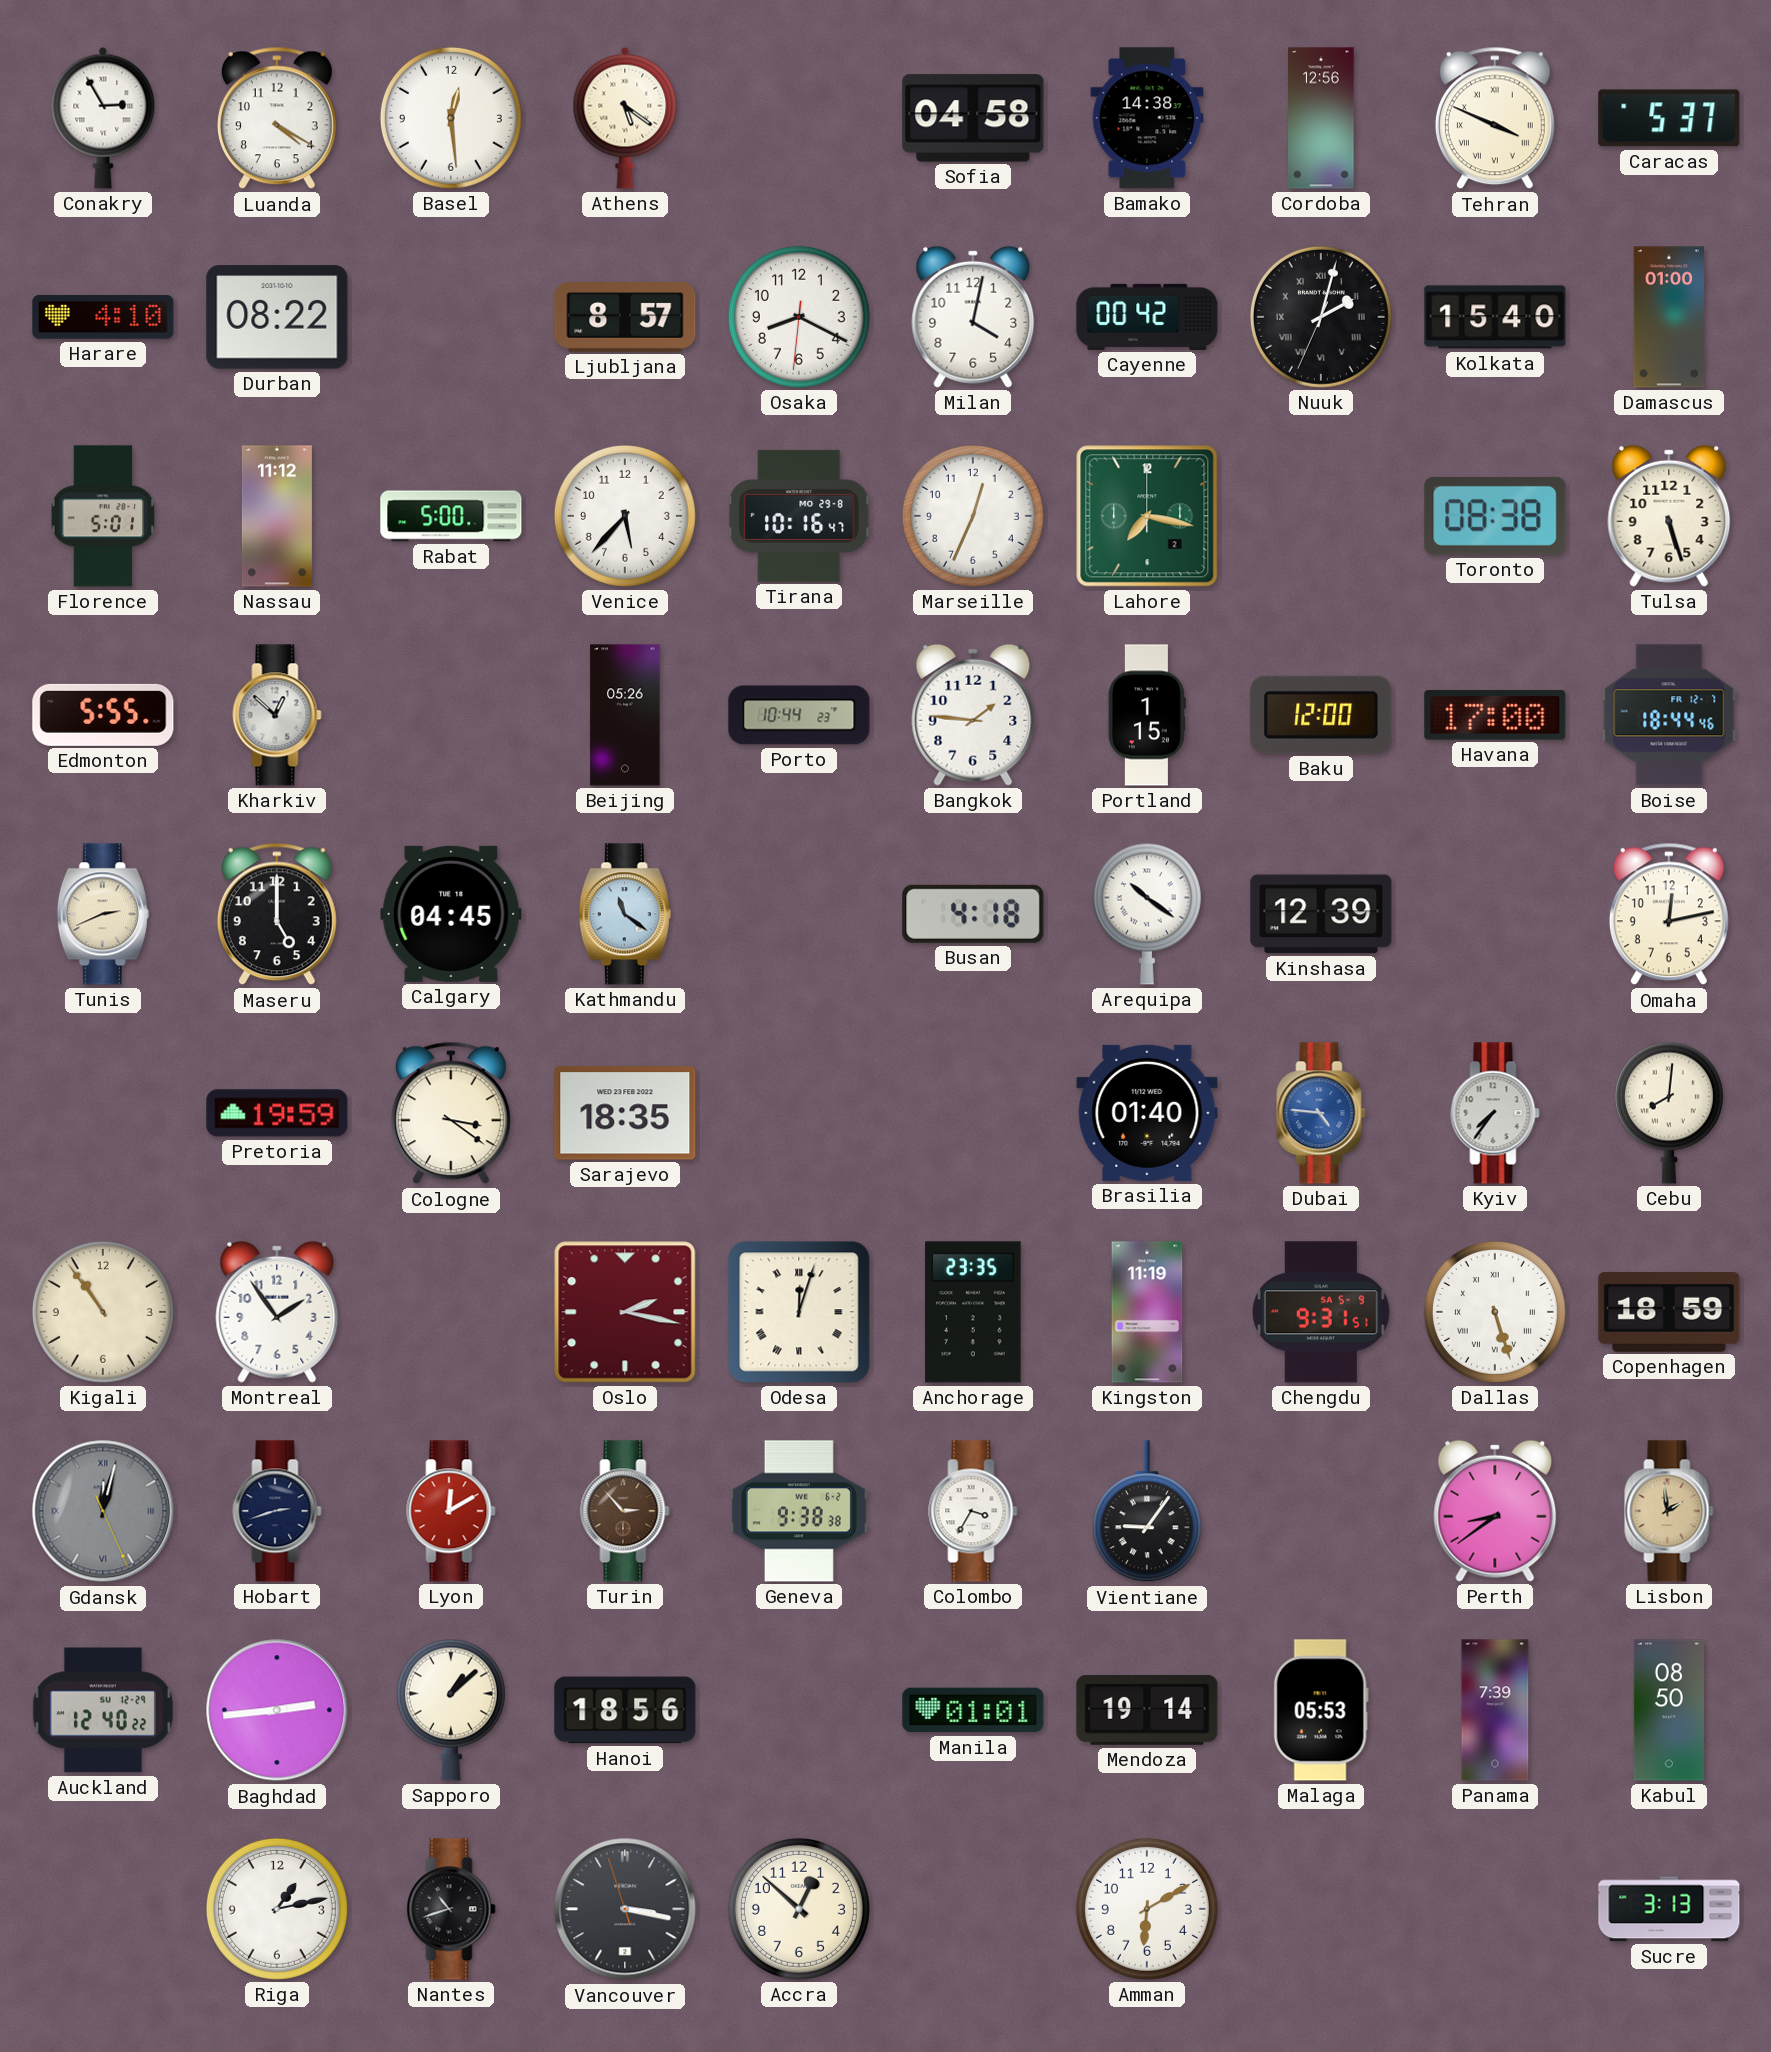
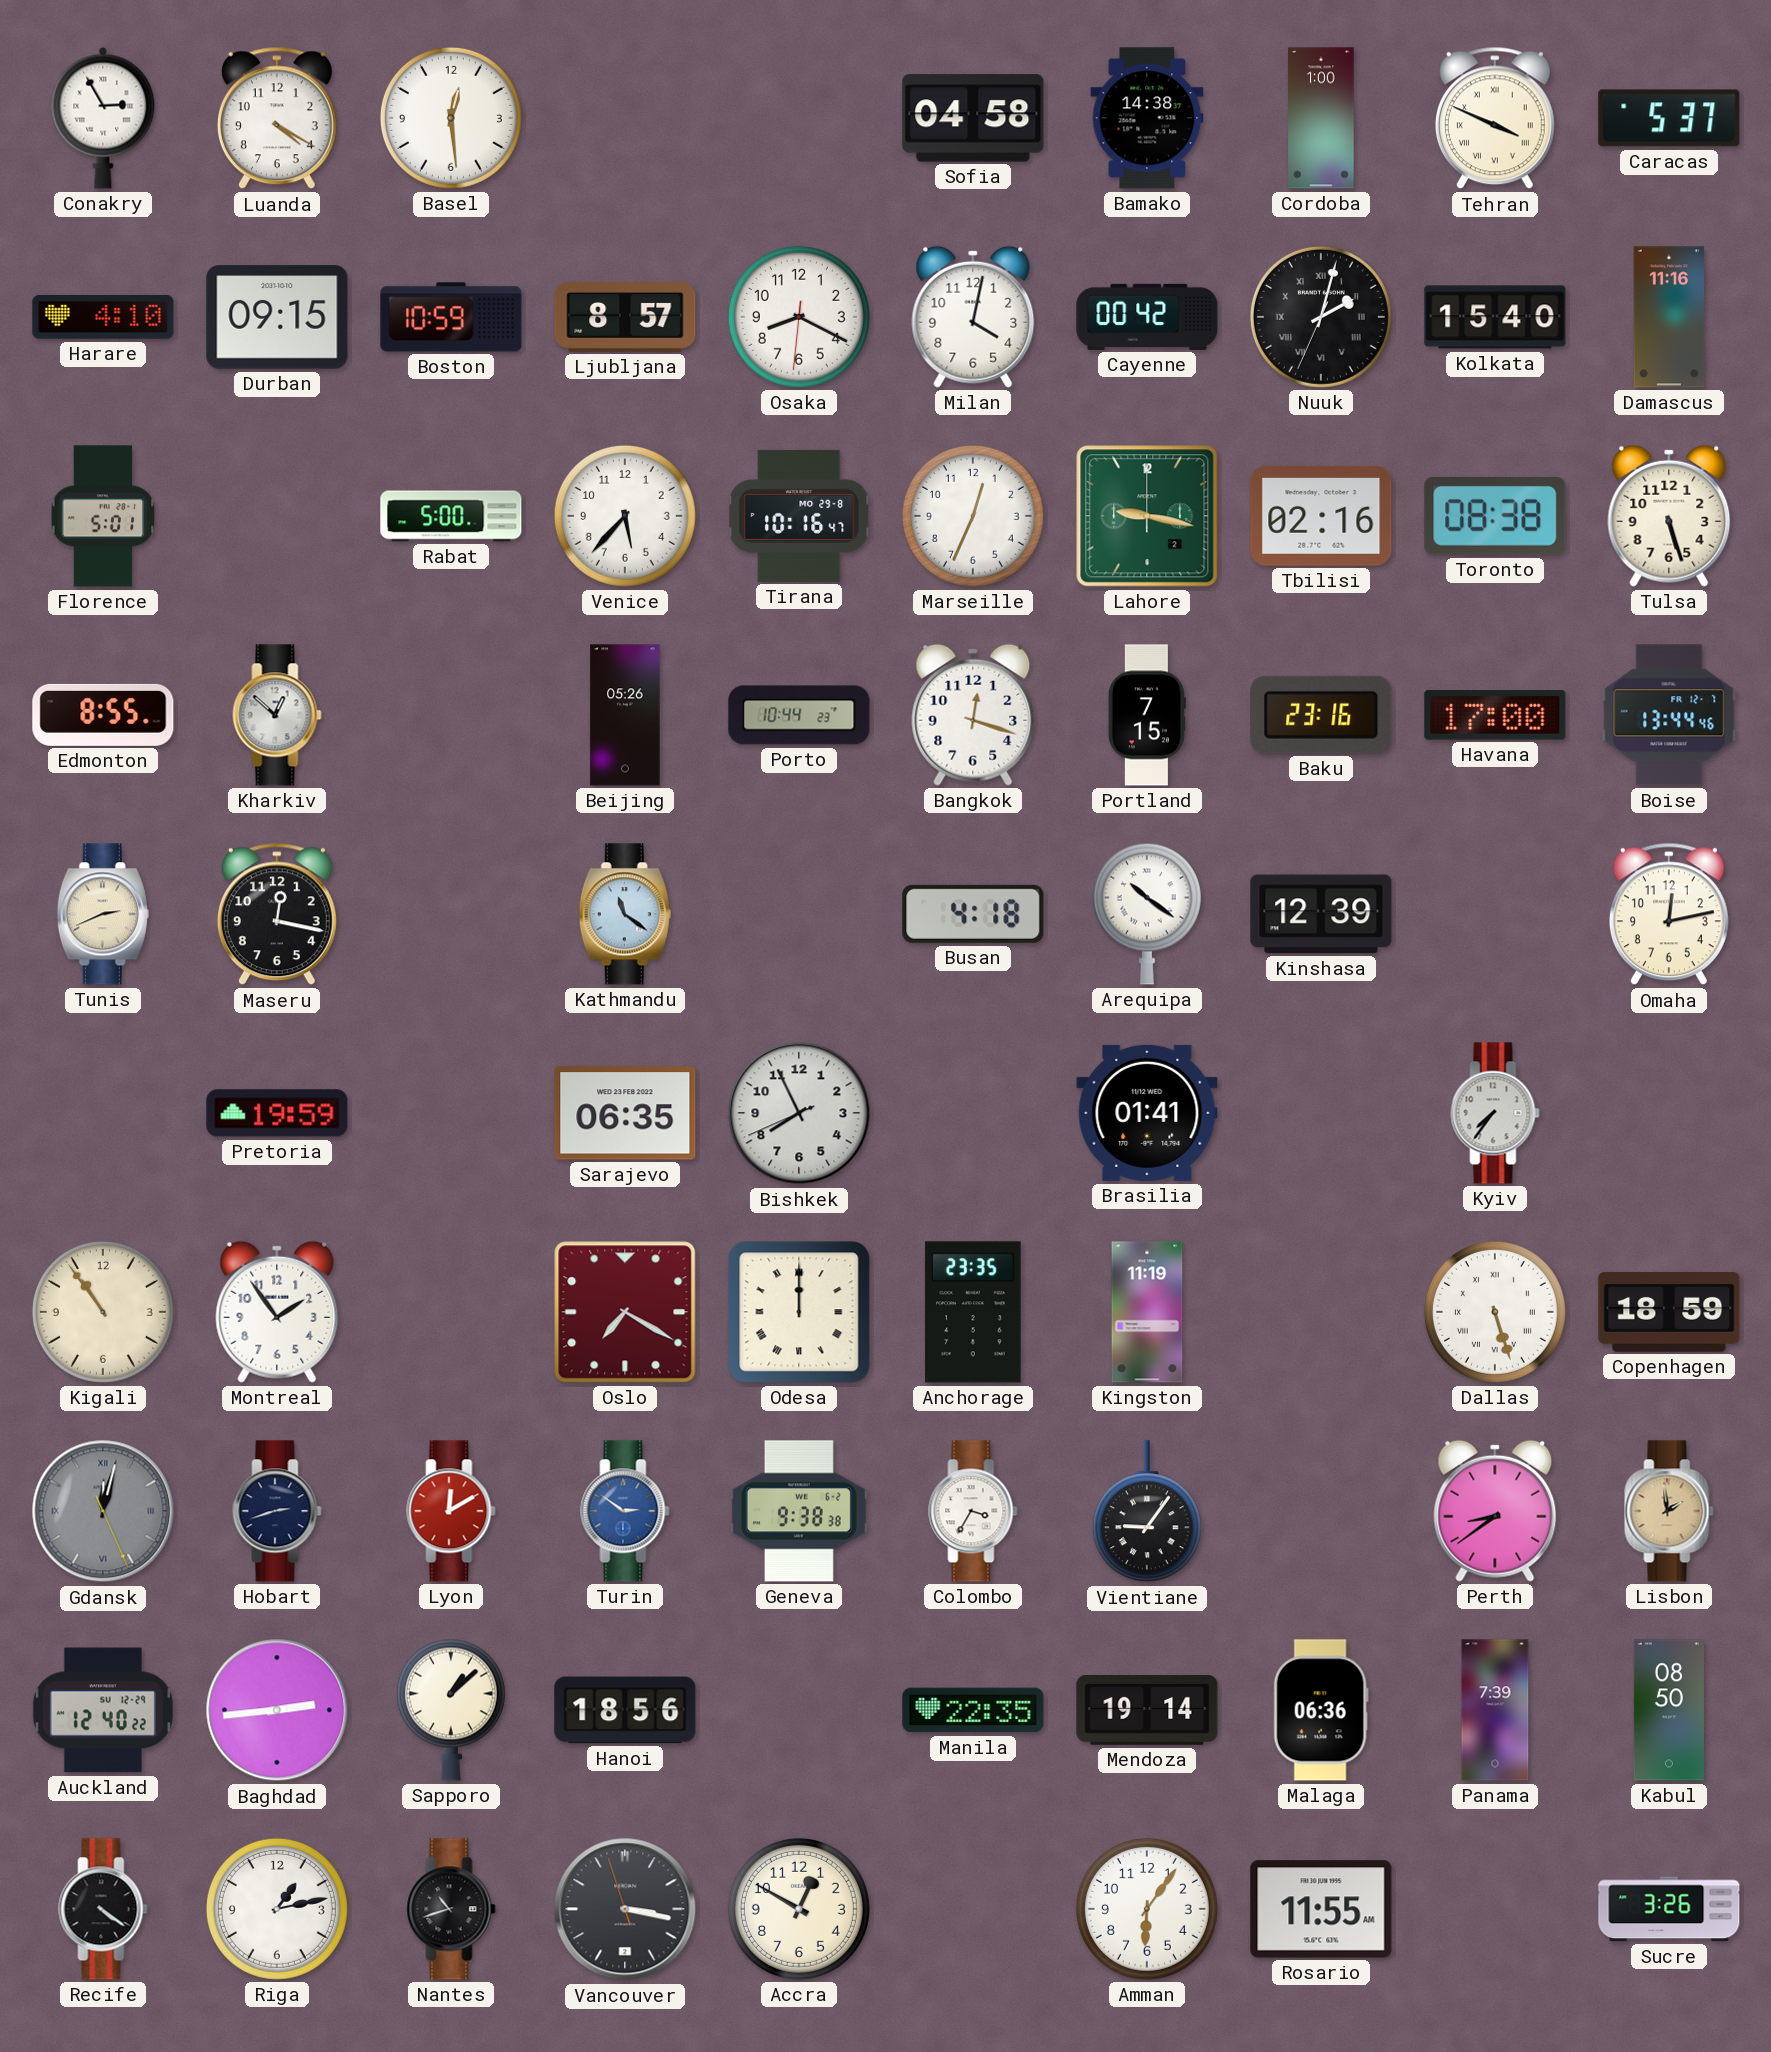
Athens: 5:21 -> none
Cordoba: 12:56 -> 1:00
Durban: 08:22 -> 09:15
Boston: none -> 10:59
Damascus: 01:00 -> 11:16
Nassau: 11:12 -> none
Lahore: 7:17 -> 9:17
Tbilisi: none -> 02:16
Edmonton: 5:55 -> 8:55
Bangkok: 1:46 -> 12:18
Portland: 1:15 -> 7:15
Baku: 12:00 -> 23:16
Boise: 18:44 -> 13:44
Maseru: 5:00 -> 12:17
Calgary: 04:45 -> none
Cologne: 3:21 -> none
Sarajevo: 18:35 -> 06:35
Bishkek: none -> 7:55
Brasilia: 01:40 -> 01:41
Dubai: 4:46 -> none
Cebu: 8:01 -> none
Oslo: 2:17 -> 7:20
Odesa: 12:03 -> 12:00
Chengdu: 9:31 -> none
Turin: 2:53 -> 2:51
Turin dial: brown -> blue
Manila: 01:01 -> 22:35
Malaga: 05:53 -> 06:36
Recife: none -> 4:21
Accra: 12:52 -> 12:50
Amman: 6:10 -> 6:06
Rosario: none -> 11:55
Sucre: 3:13 -> 3:26
